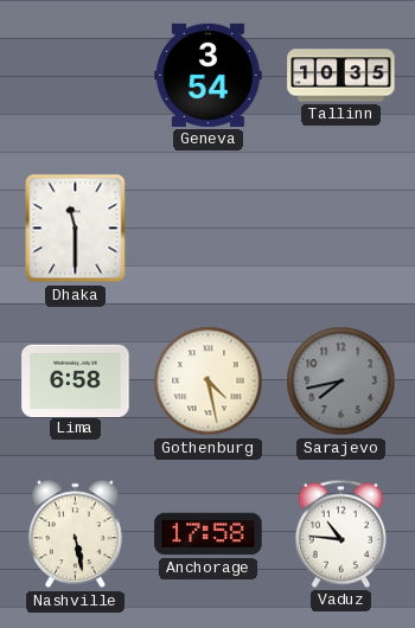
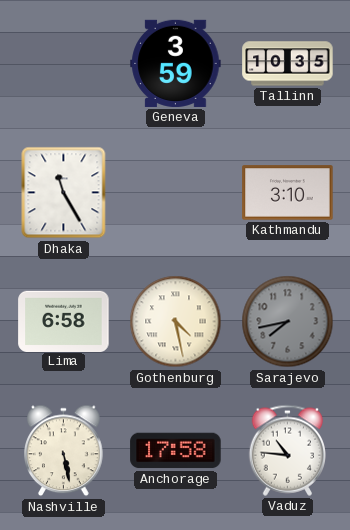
Geneva: 3:54 -> 3:59
Dhaka: 11:30 -> 11:25
Kathmandu: none -> 3:10
